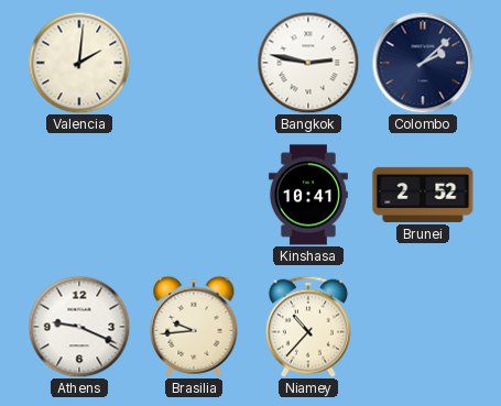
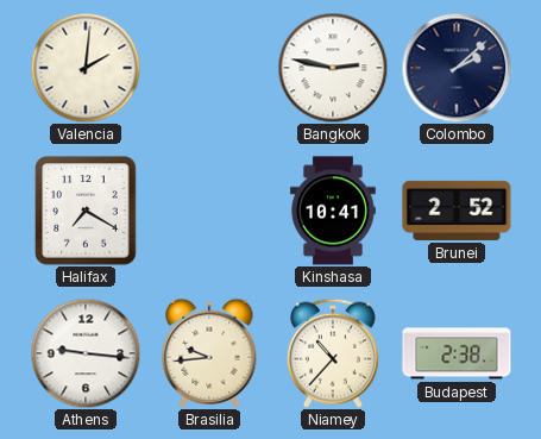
Halifax: none -> 7:20
Athens: 9:19 -> 9:16
Budapest: none -> 2:38
